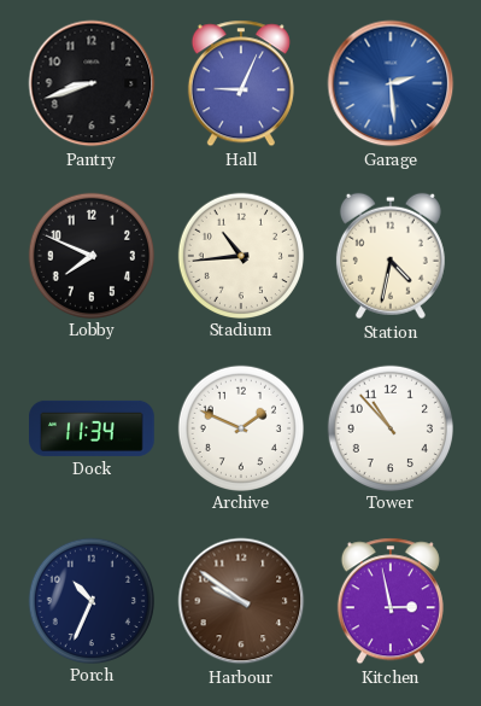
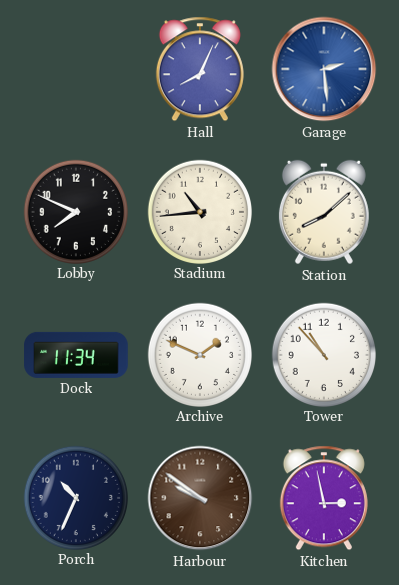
Pantry: 8:42 -> none
Hall: 9:04 -> 8:04
Station: 4:32 -> 8:08
